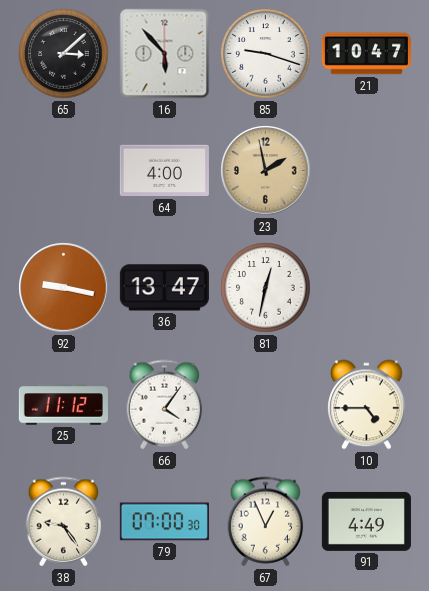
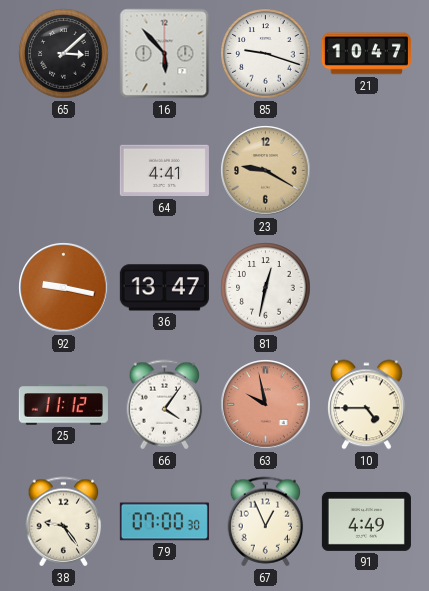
64: 4:00 -> 4:41
23: 1:58 -> 9:20
63: none -> 9:58
